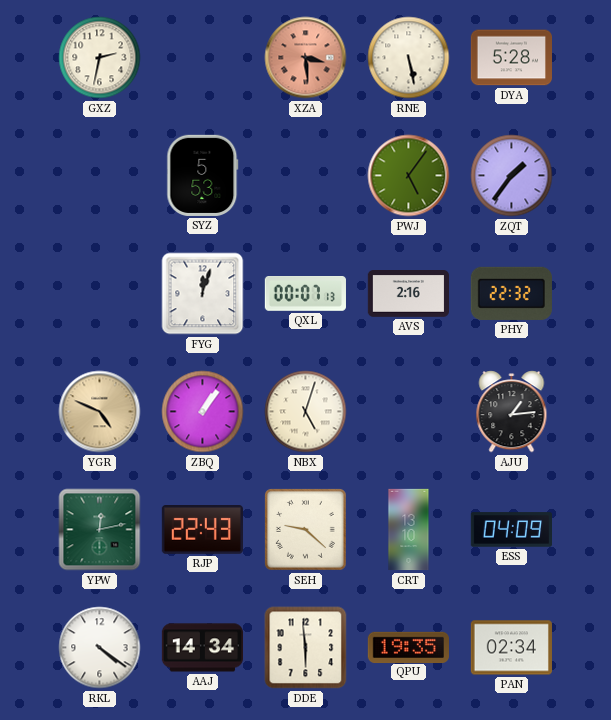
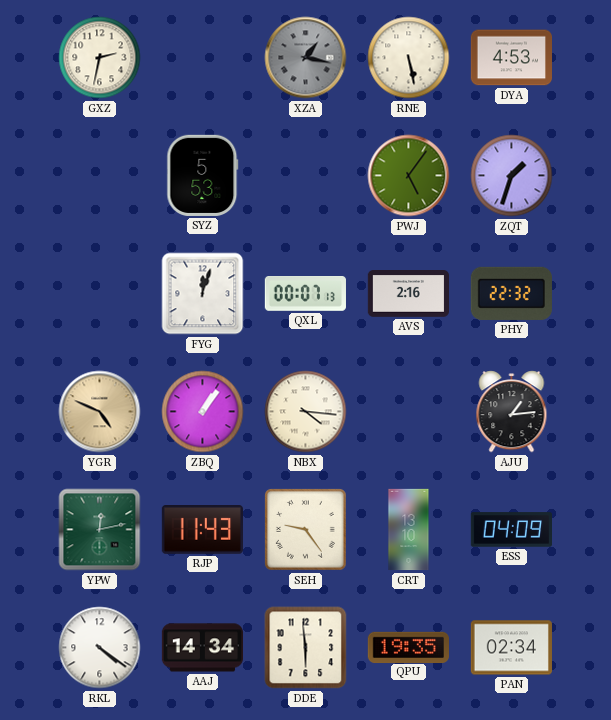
XZA: 3:29 -> 1:17
XZA dial: salmon -> grey
DYA: 5:28 -> 4:53
ZQT: 1:36 -> 1:33
NBX: 5:03 -> 4:16
RJP: 22:43 -> 11:43
SEH: 9:22 -> 9:24
